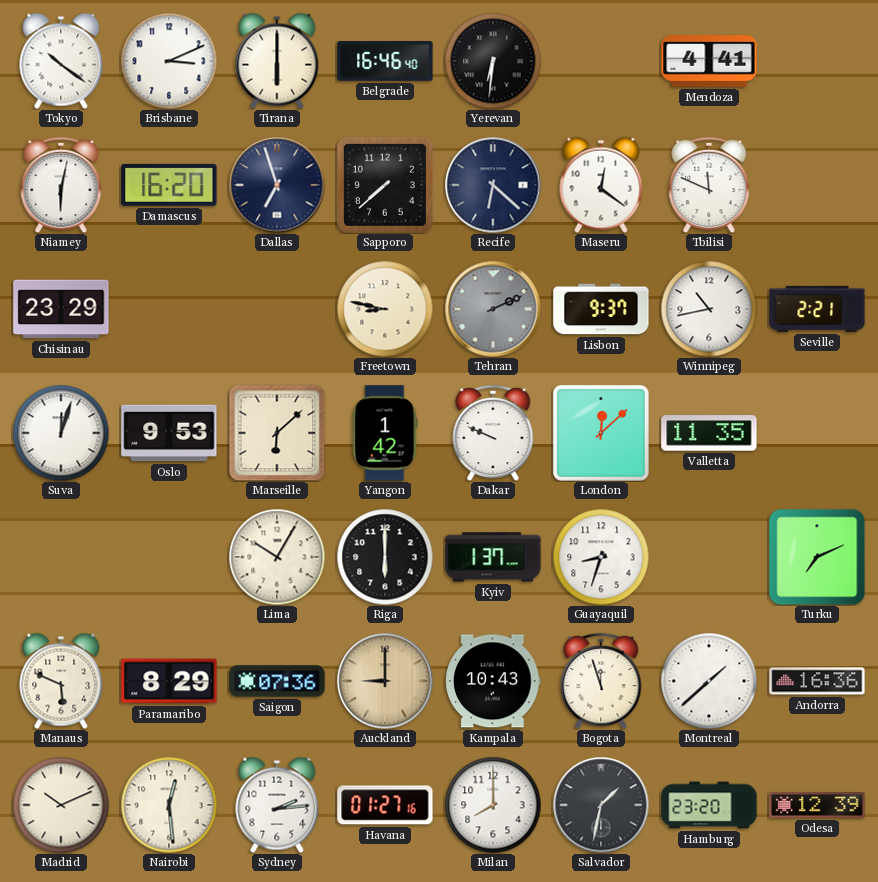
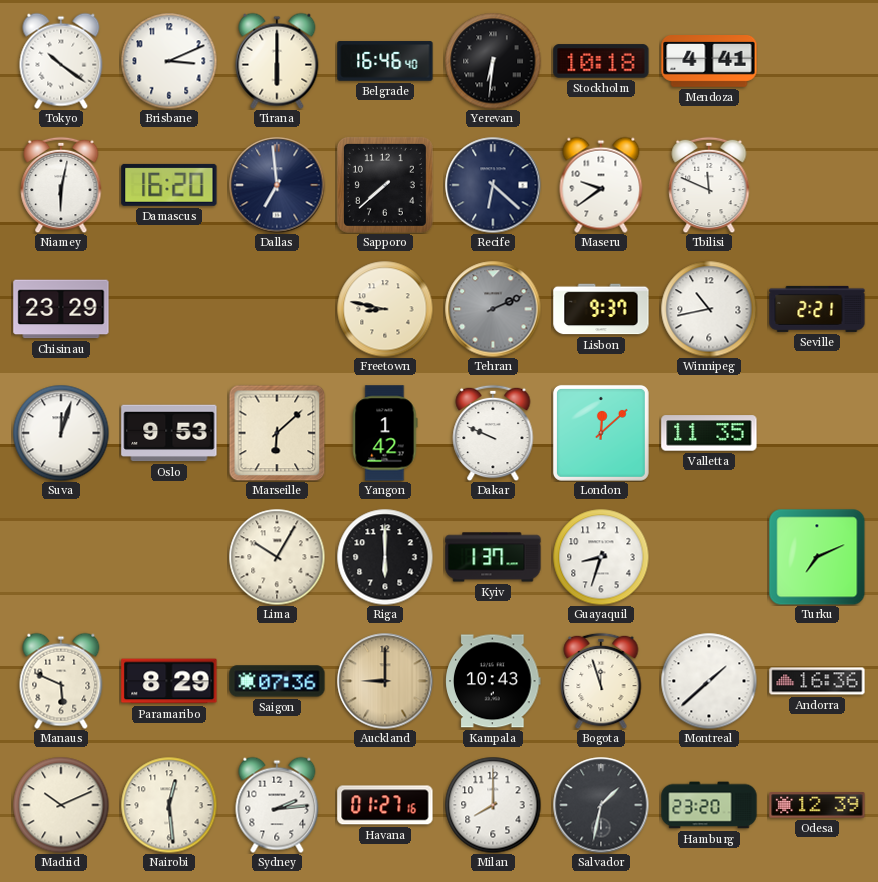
Stockholm: none -> 10:18
Dallas: 6:57 -> 6:59
Maseru: 12:21 -> 9:39
